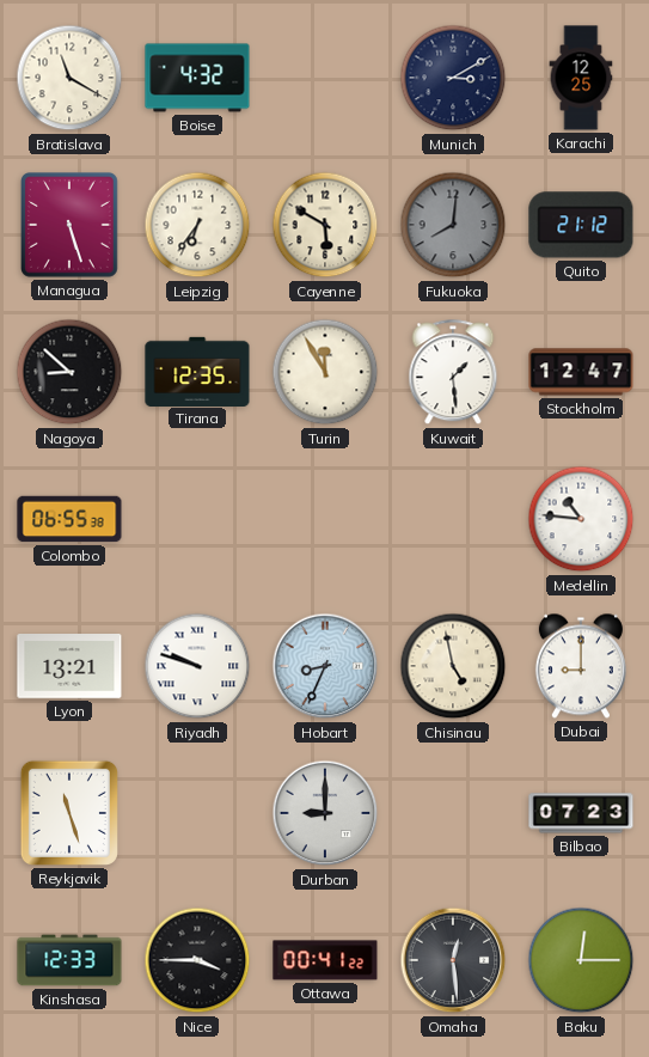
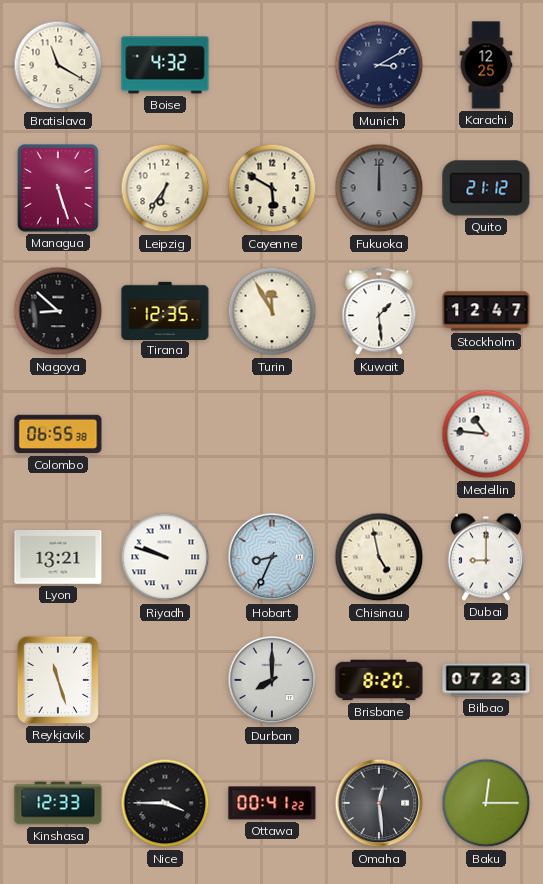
Fukuoka: 8:01 -> 12:00
Durban: 9:00 -> 8:00
Brisbane: none -> 8:20
